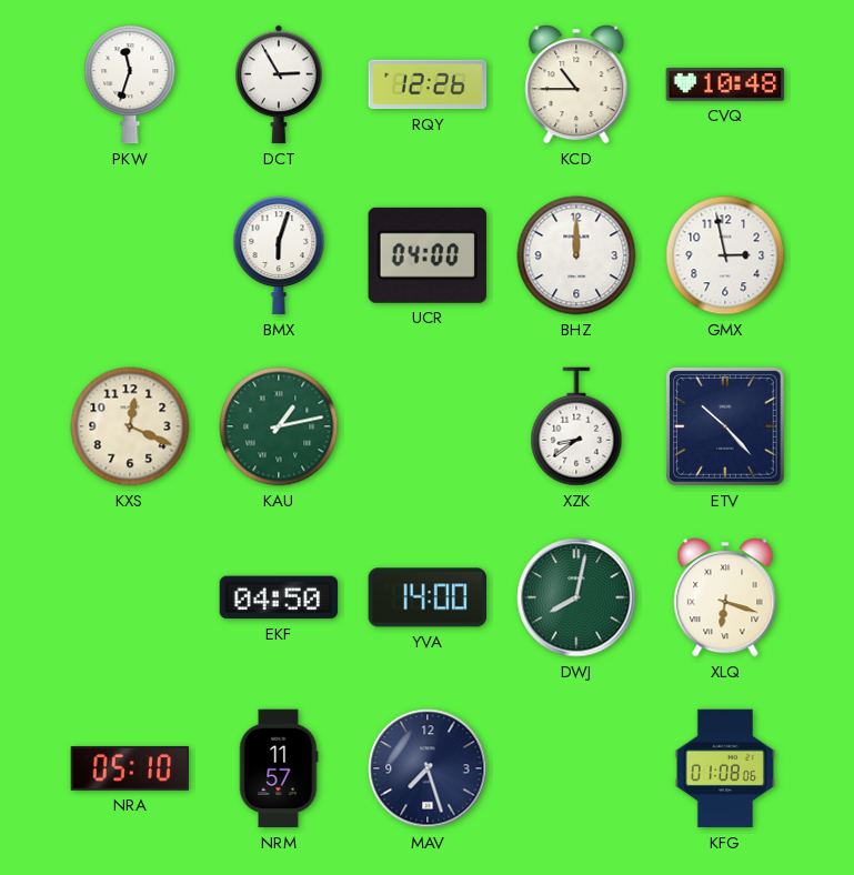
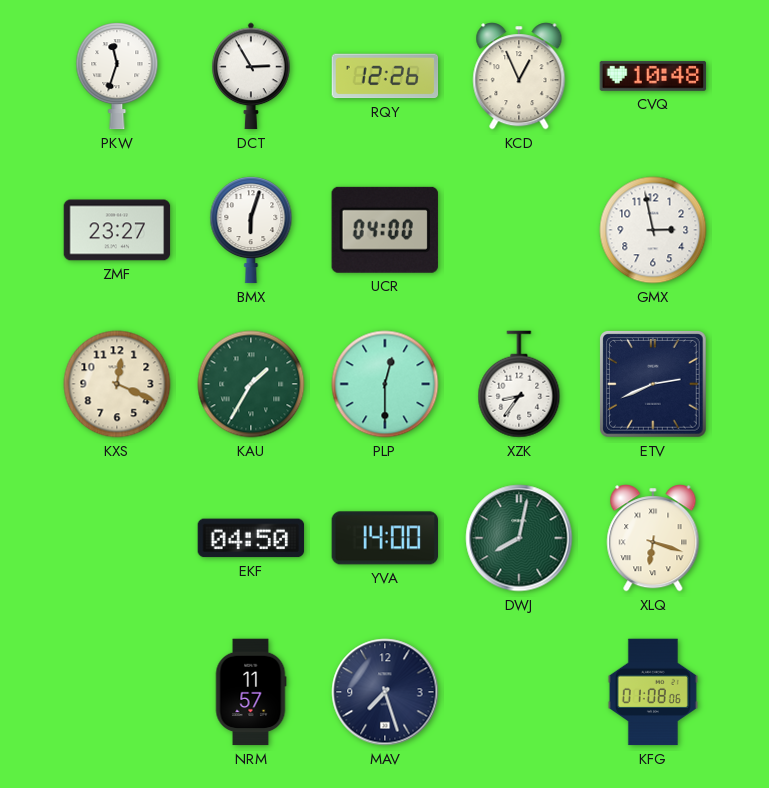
KCD: 10:45 -> 12:56
ZMF: none -> 23:27
BHZ: 12:00 -> none
KAU: 1:13 -> 1:35
PLP: none -> 12:30
XZK: 8:39 -> 8:36
ETV: 10:23 -> 2:41
NRA: 05:10 -> none
